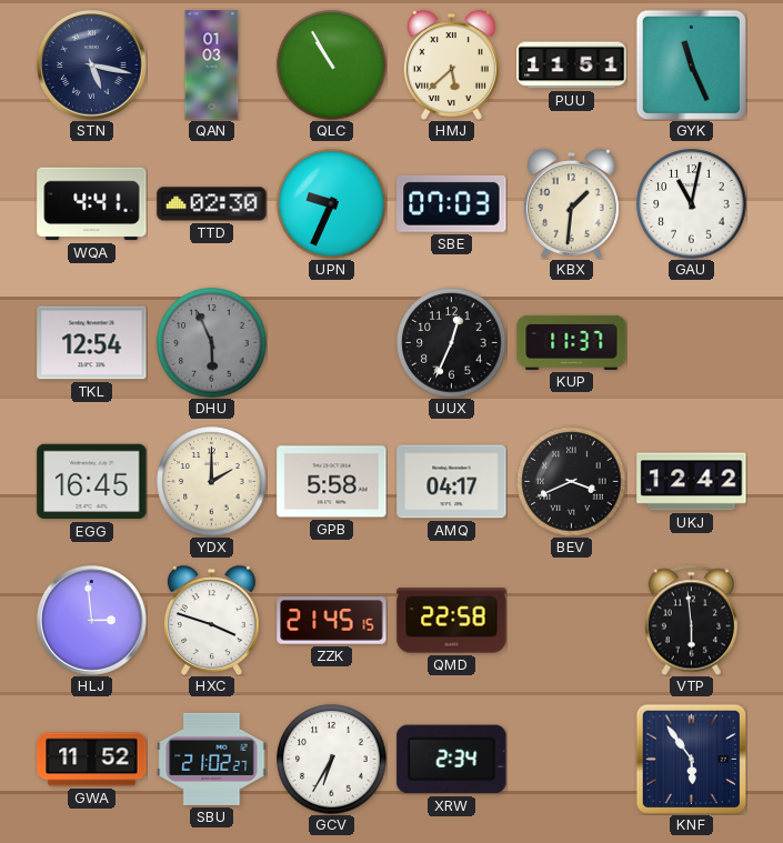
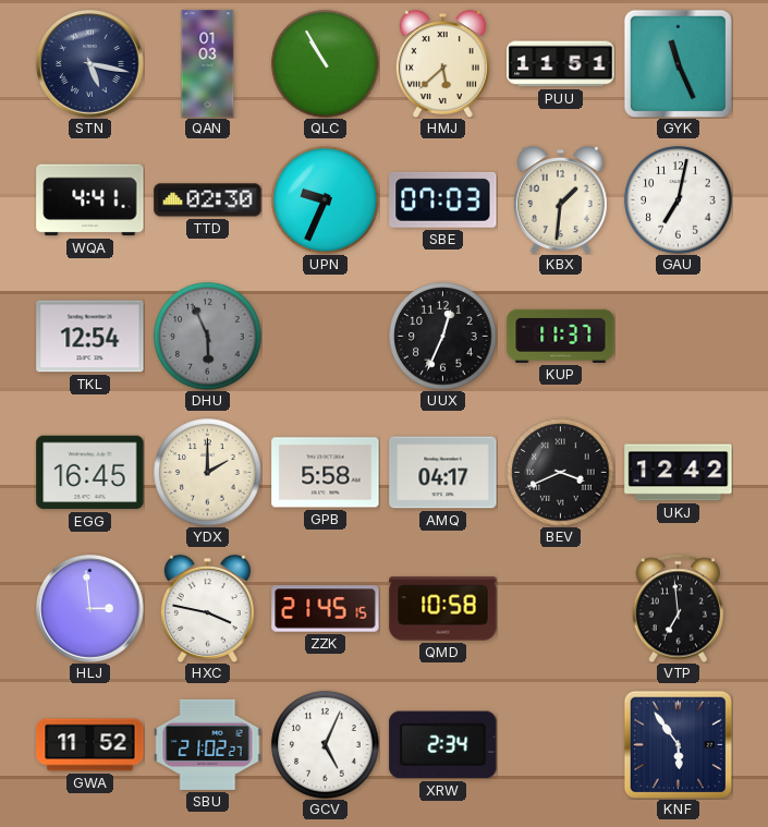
GAU: 11:02 -> 7:02
HXC: 3:48 -> 3:47
QMD: 22:58 -> 10:58
VTP: 5:59 -> 6:59
GCV: 6:35 -> 5:04
